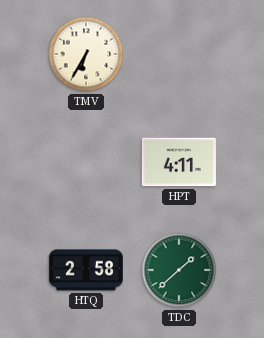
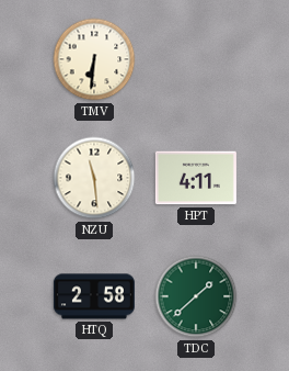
TMV: 6:35 -> 6:31
NZU: none -> 11:29
